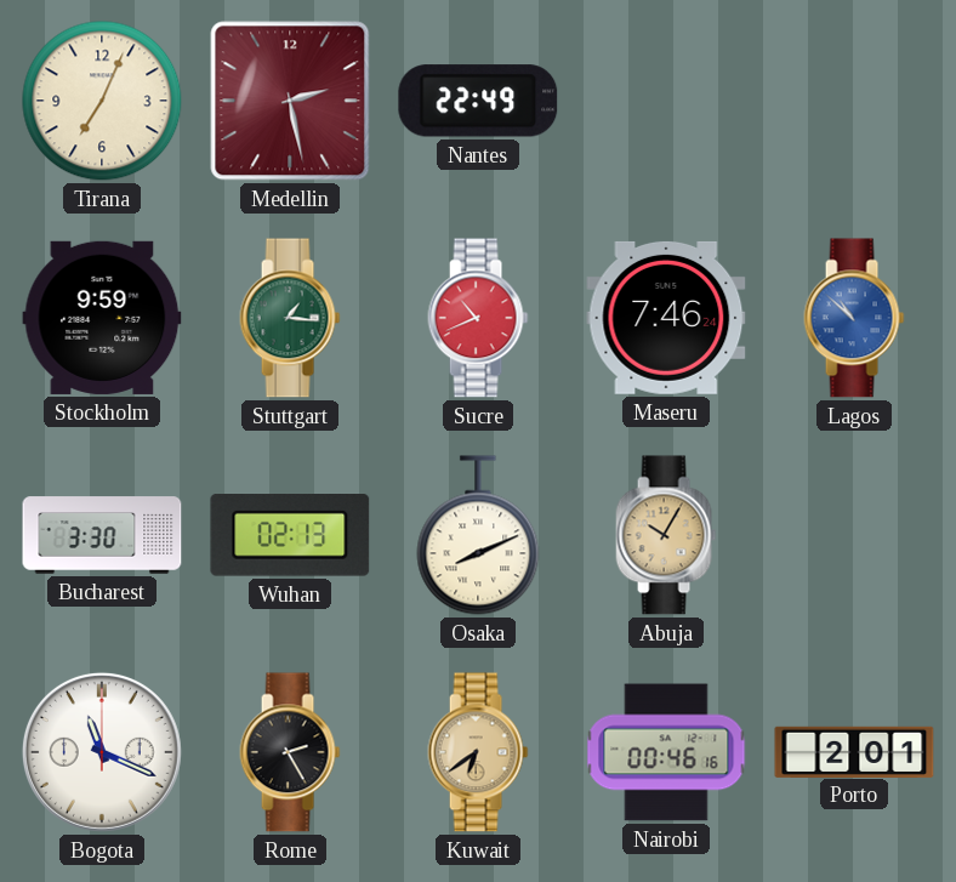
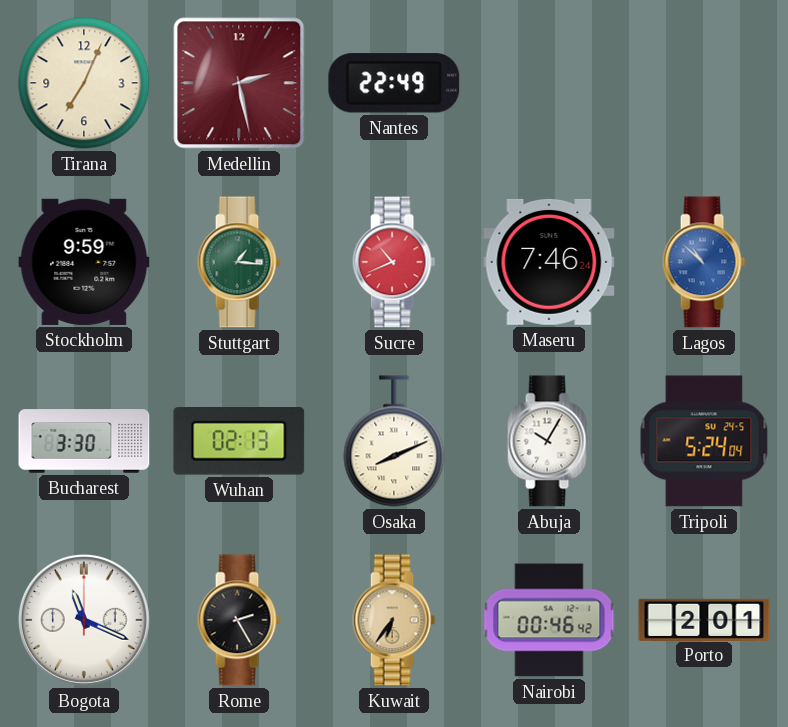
Abuja dial: champagne -> white
Tripoli: none -> 5:24
Kuwait: 6:39 -> 6:36
Nairobi: 00:46:16 -> 00:46:42
